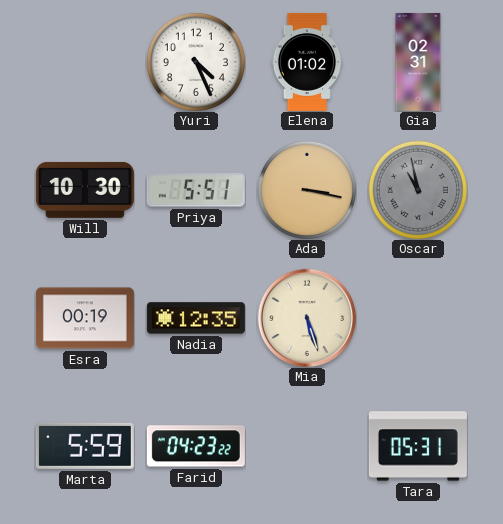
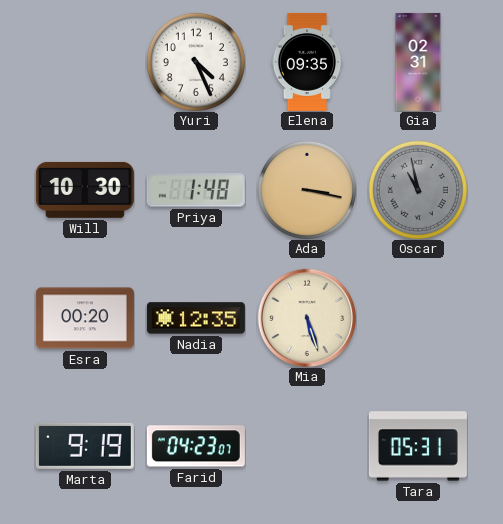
Elena: 01:02 -> 09:35
Priya: 5:51 -> 1:48
Esra: 00:19 -> 00:20
Marta: 5:59 -> 9:19
Farid: 04:23:22 -> 04:23:07
